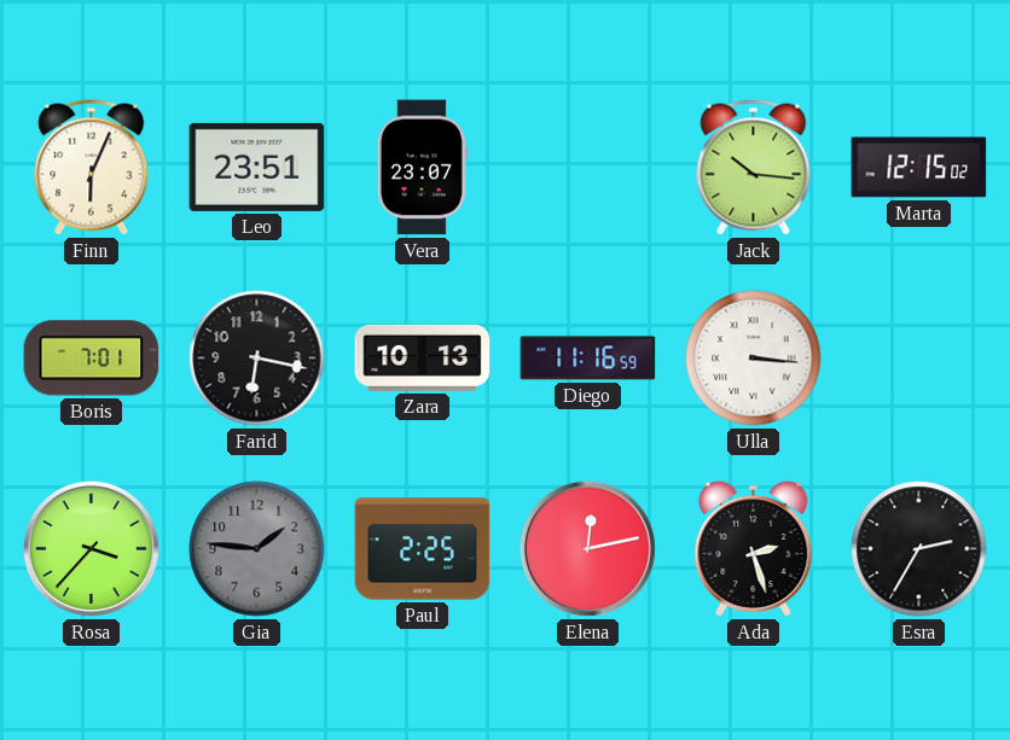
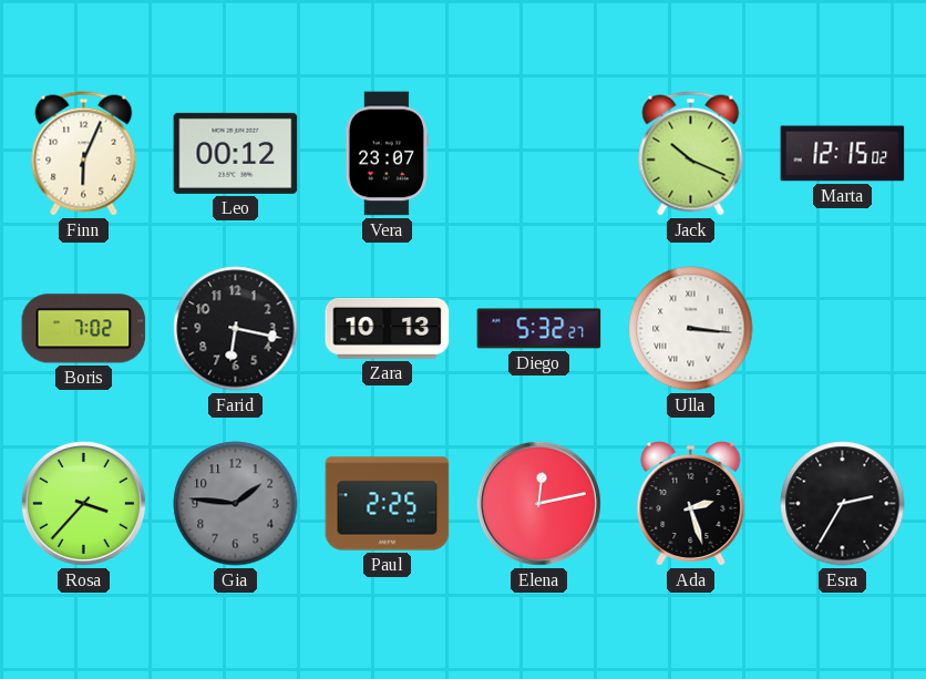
Leo: 23:51 -> 00:12
Jack: 10:16 -> 10:19
Boris: 7:01 -> 7:02
Diego: 11:16 -> 5:32
